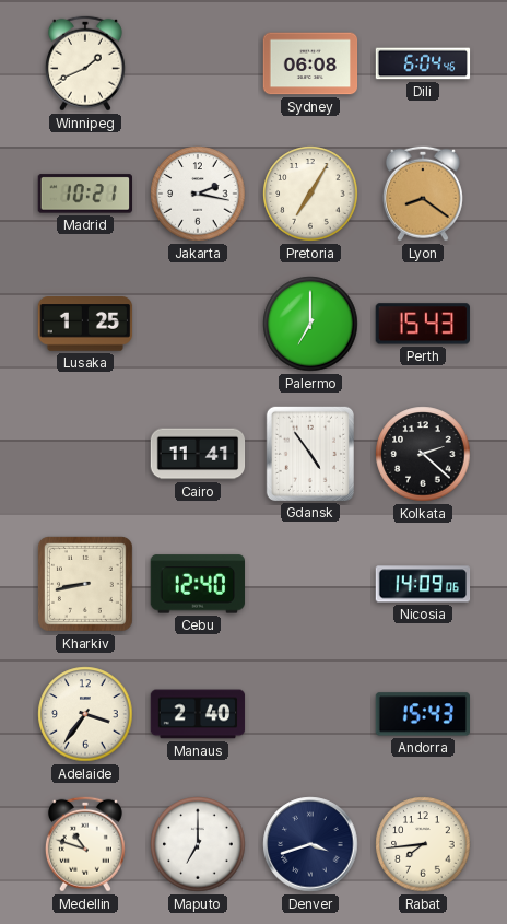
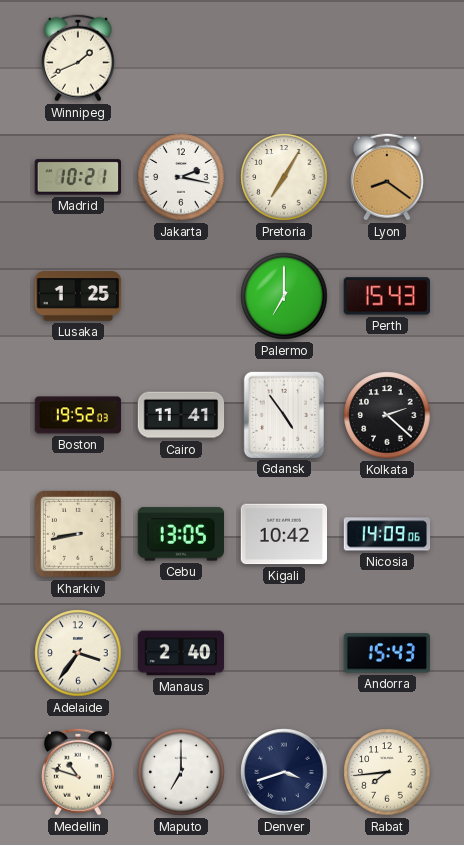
Sydney: 06:08 -> none
Dili: 6:04 -> none
Boston: none -> 19:52
Cebu: 12:40 -> 13:05
Kigali: none -> 10:42
